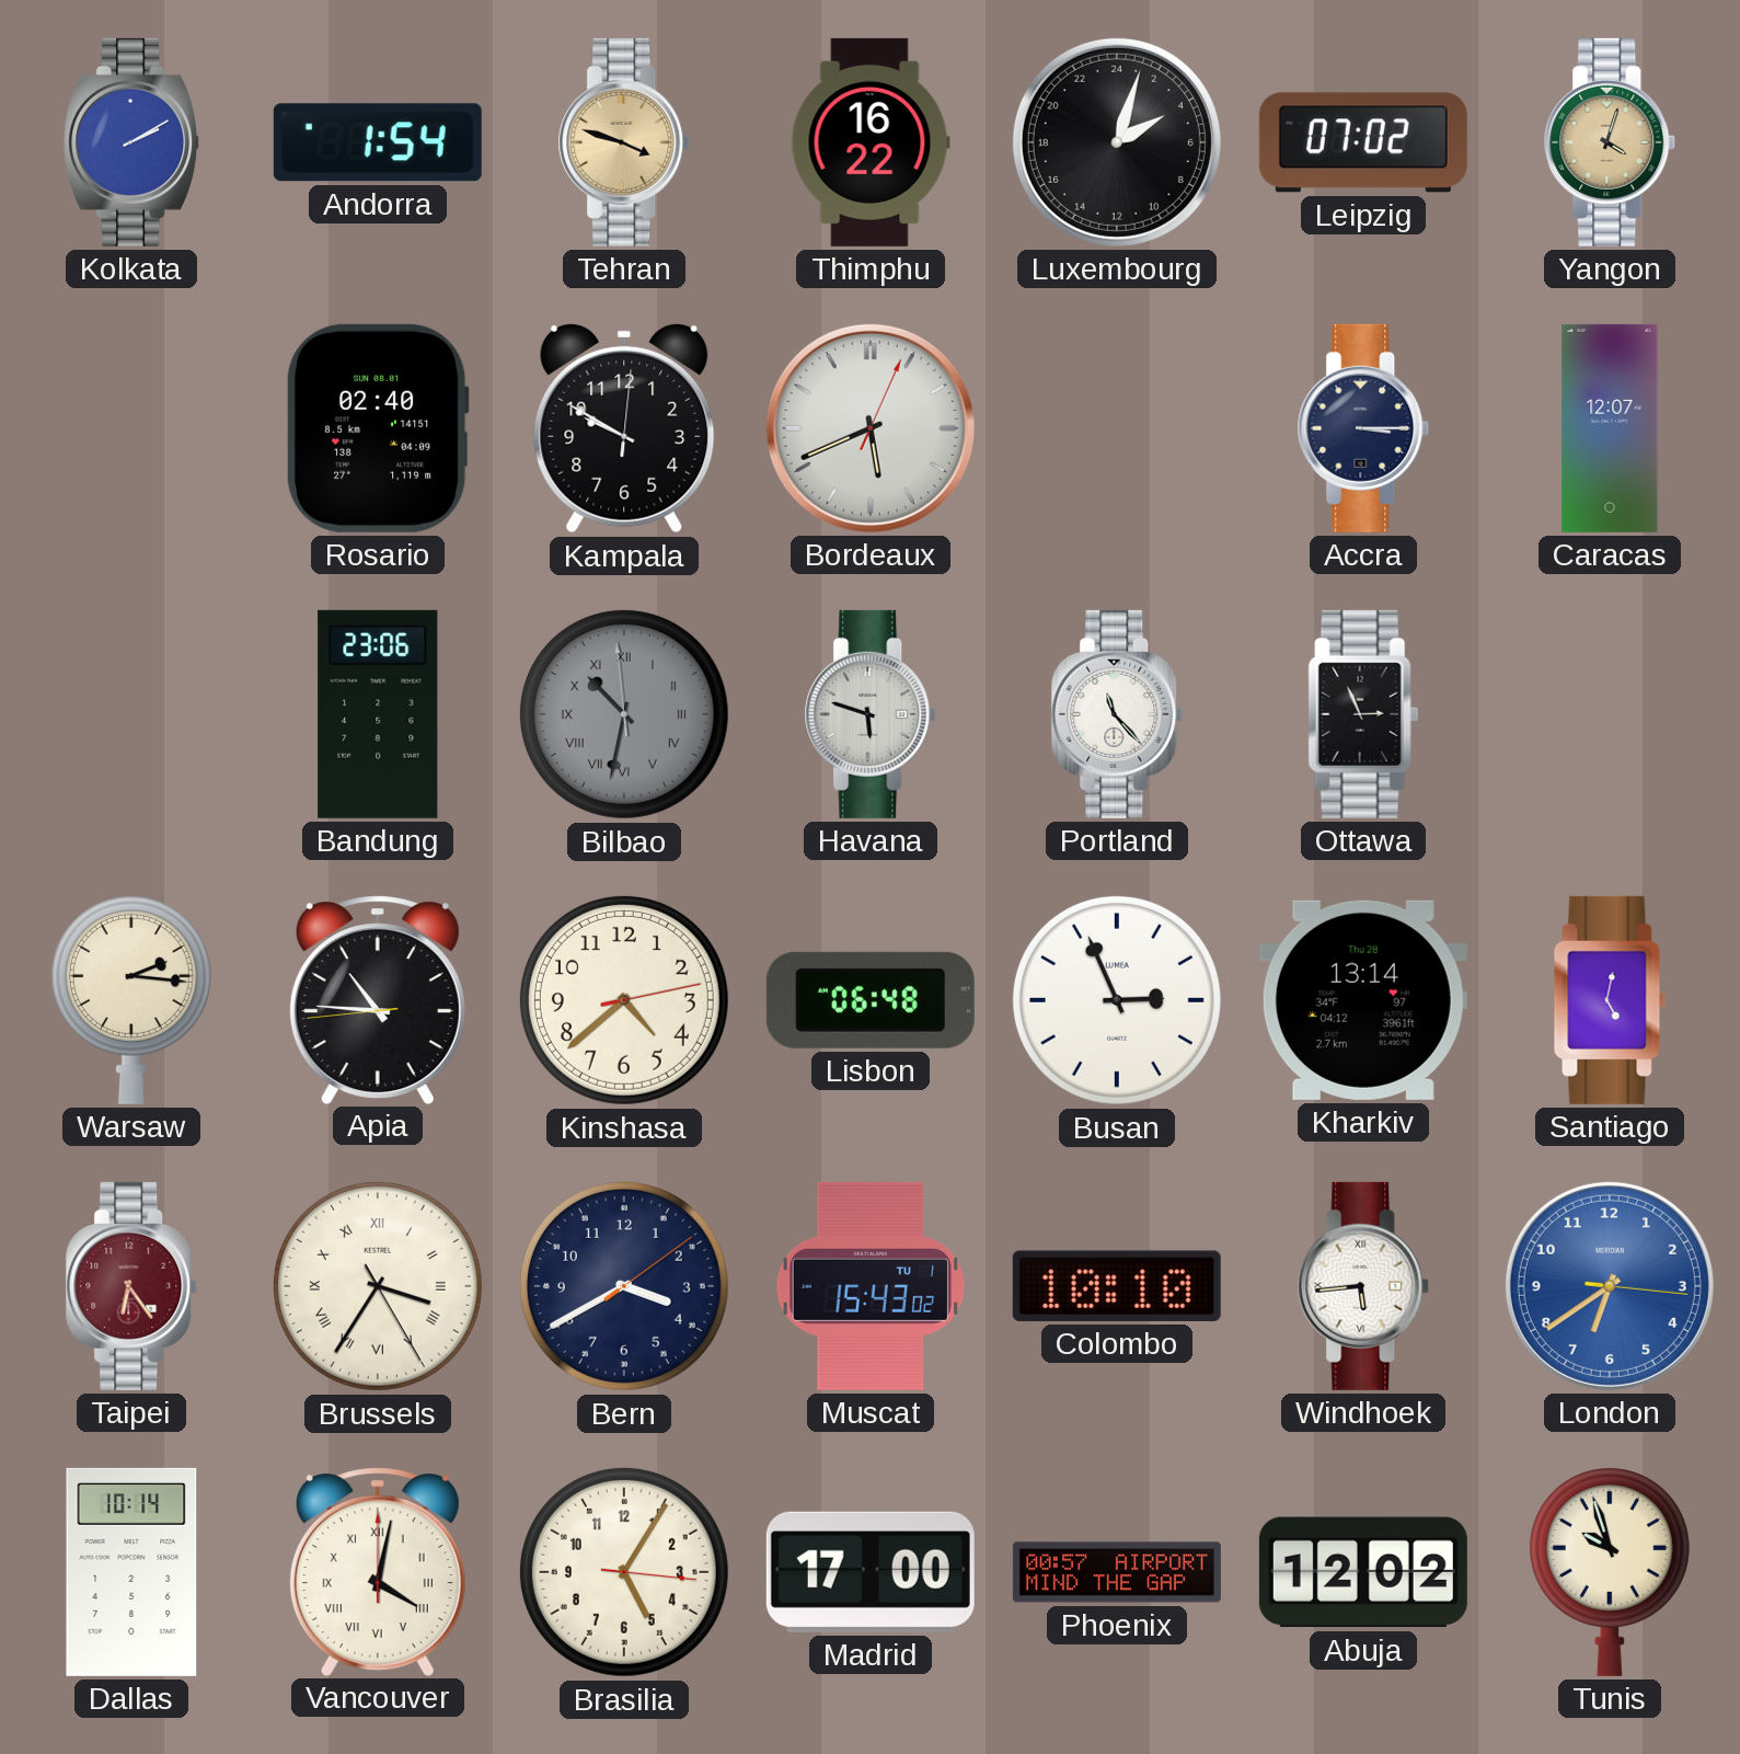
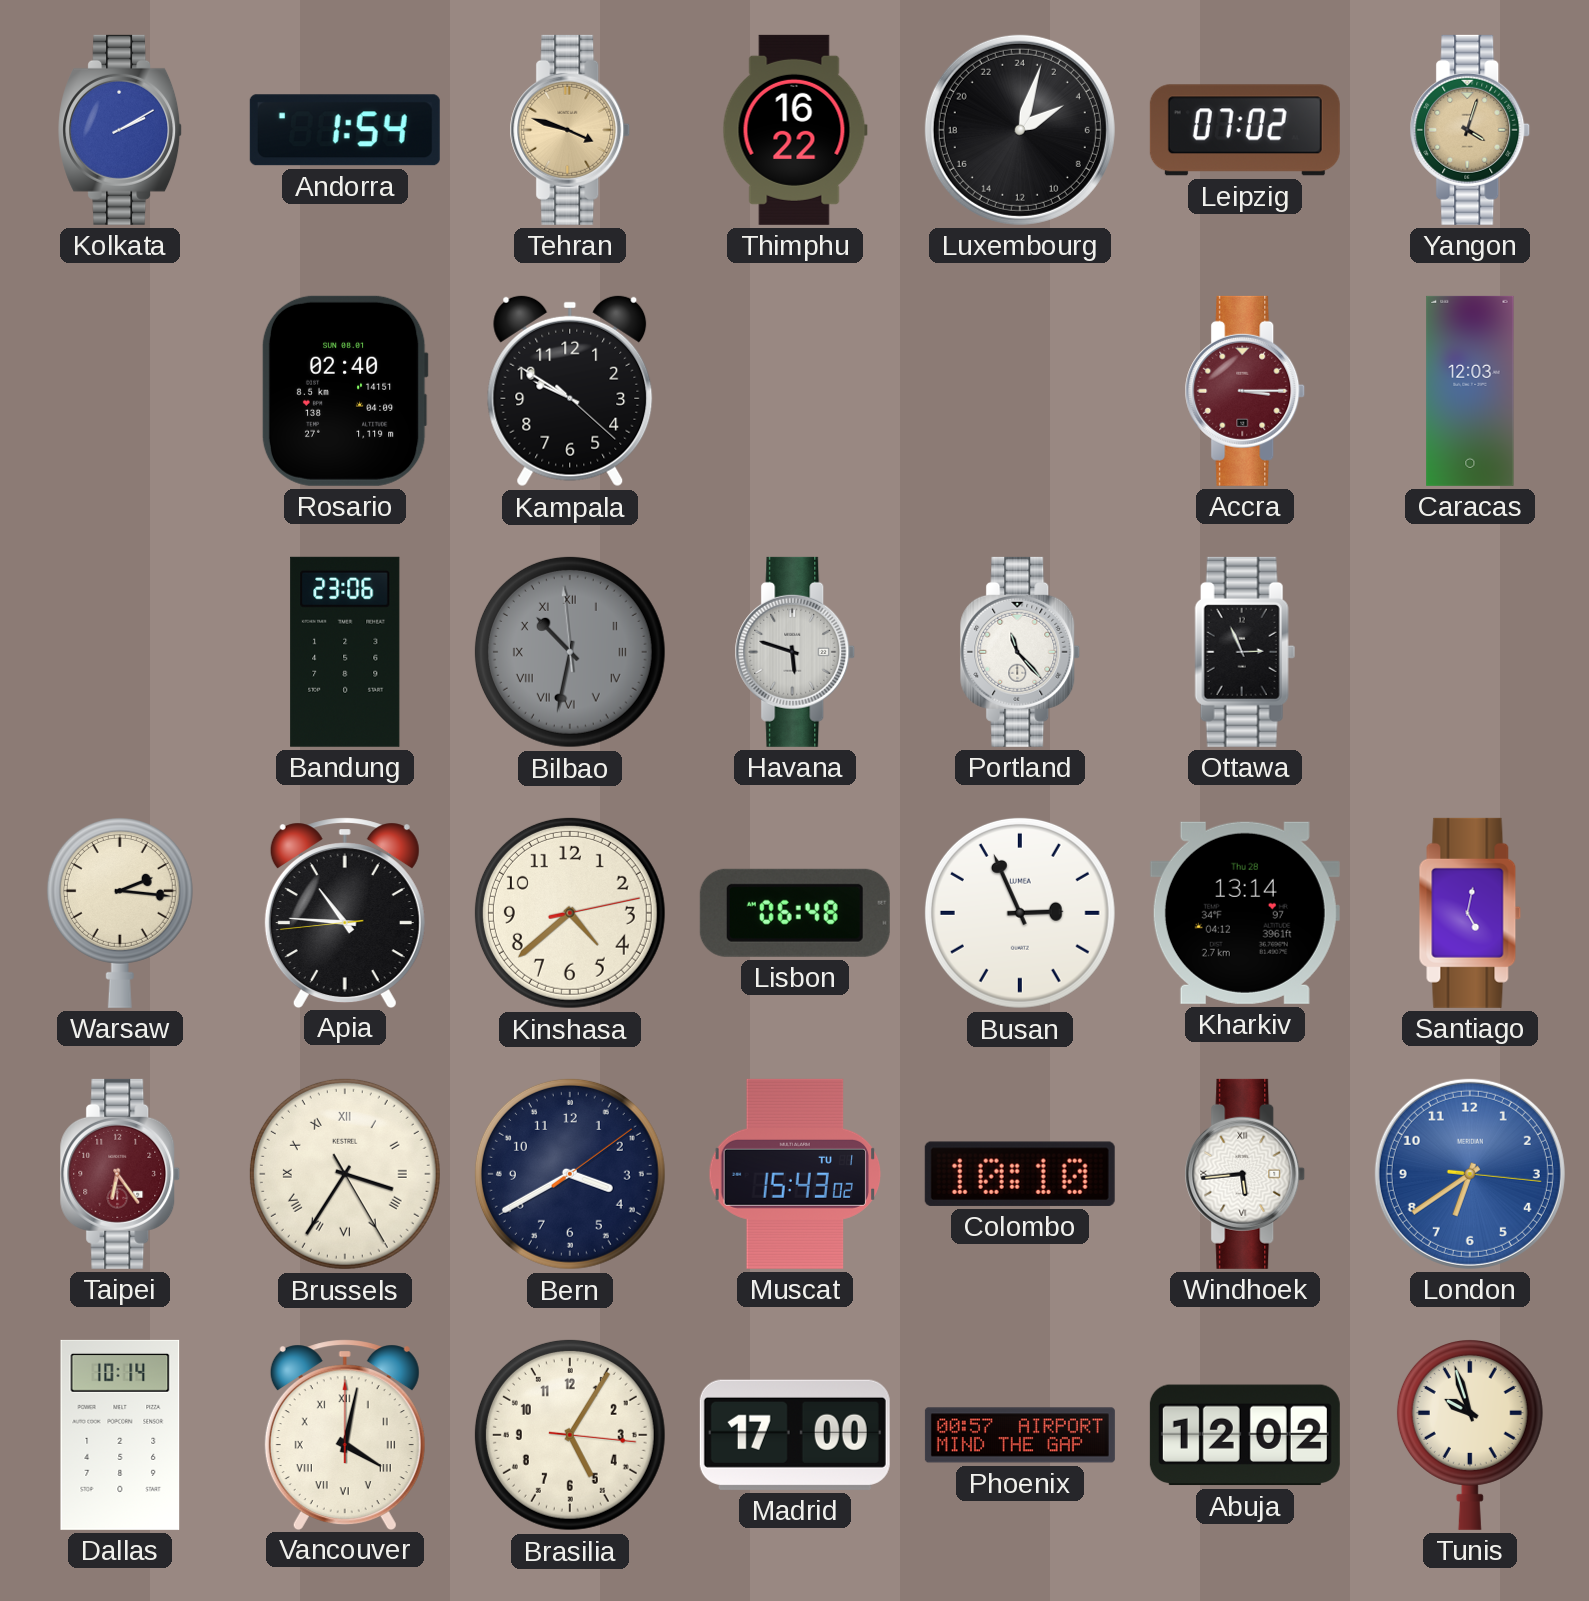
Kampala: 9:50:01 -> 9:50:22
Bordeaux: 5:41 -> none
Accra dial: navy -> burgundy
Caracas: 12:07 -> 12:03
